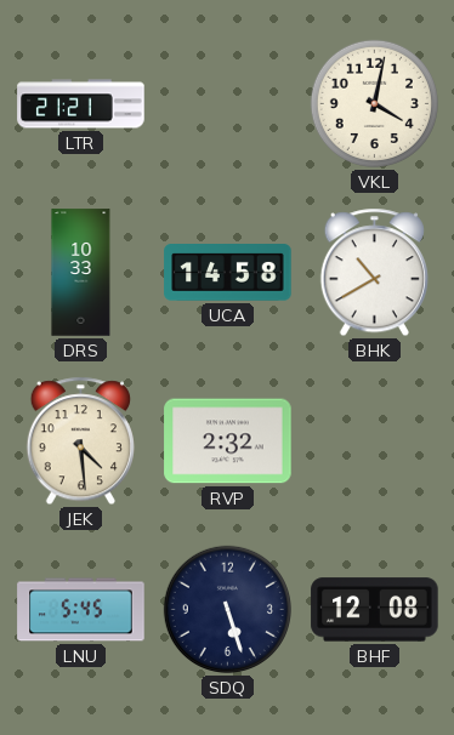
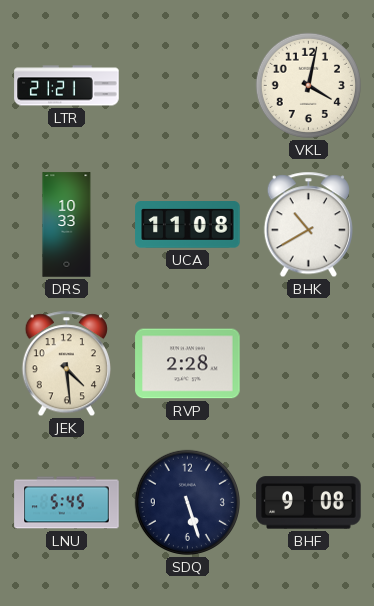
UCA: 14:58 -> 11:08
RVP: 2:32 -> 2:28
BHF: 12:08 -> 9:08
